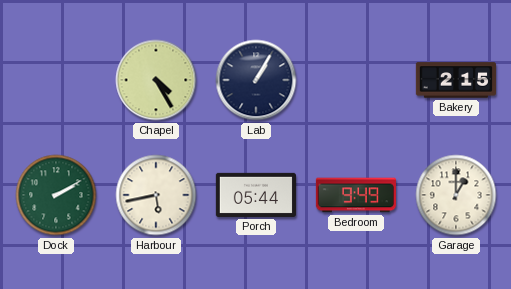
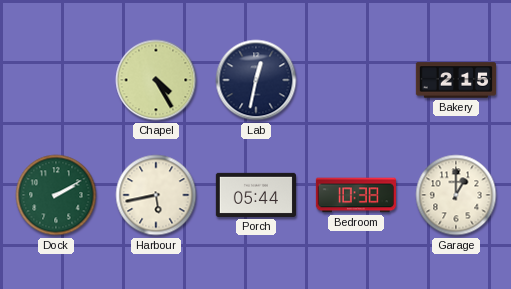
Lab: 1:05 -> 12:32
Bedroom: 9:49 -> 10:38
